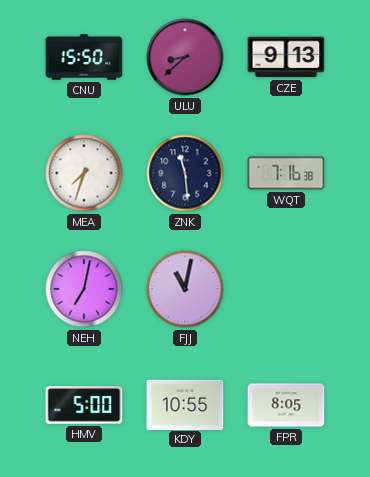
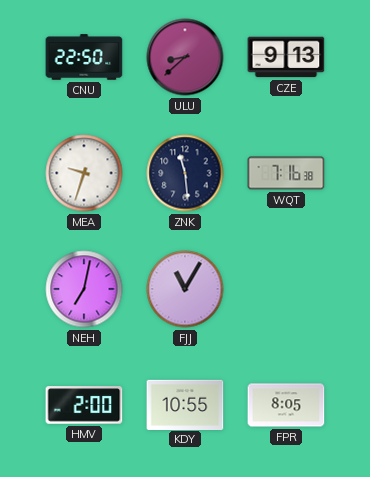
CNU: 15:50 -> 22:50
MEA: 7:33 -> 9:33
FJJ: 11:02 -> 11:05
HMV: 5:00 -> 2:00
